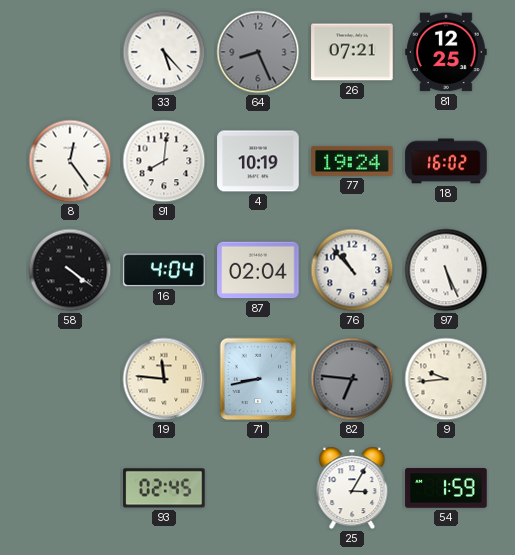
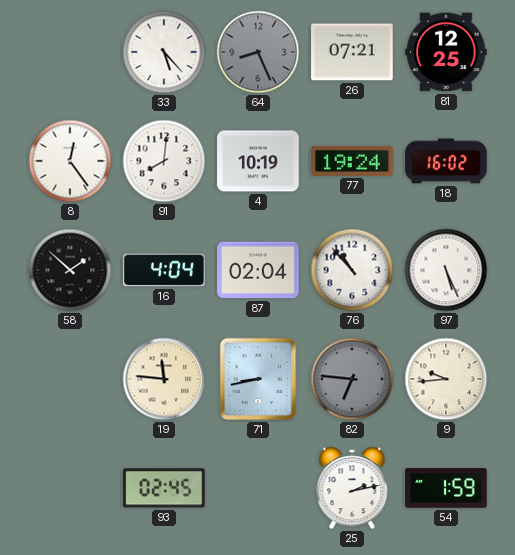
58: 4:21 -> 1:52
25: 3:05 -> 2:13
